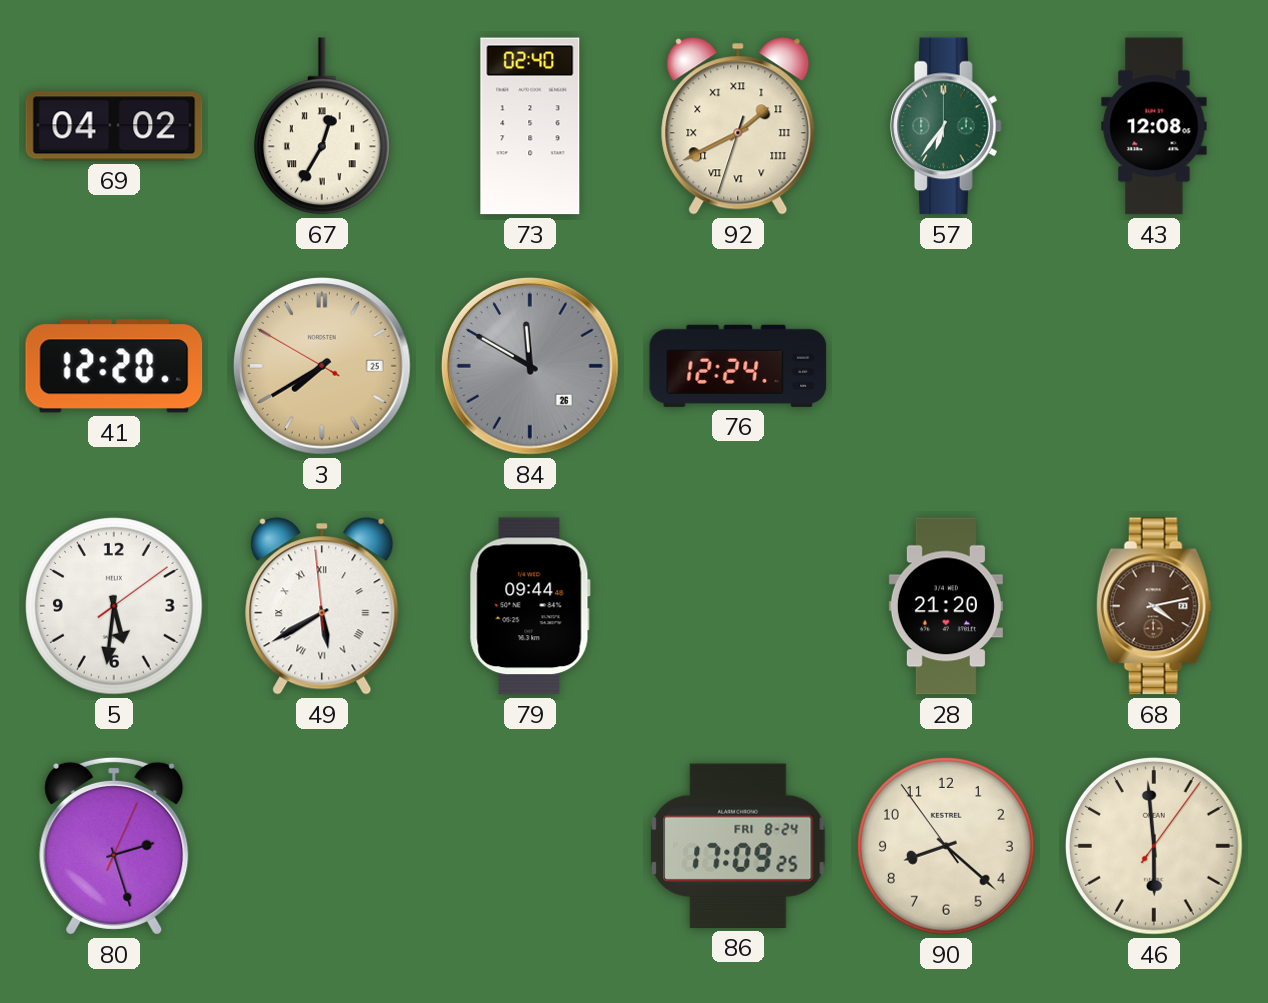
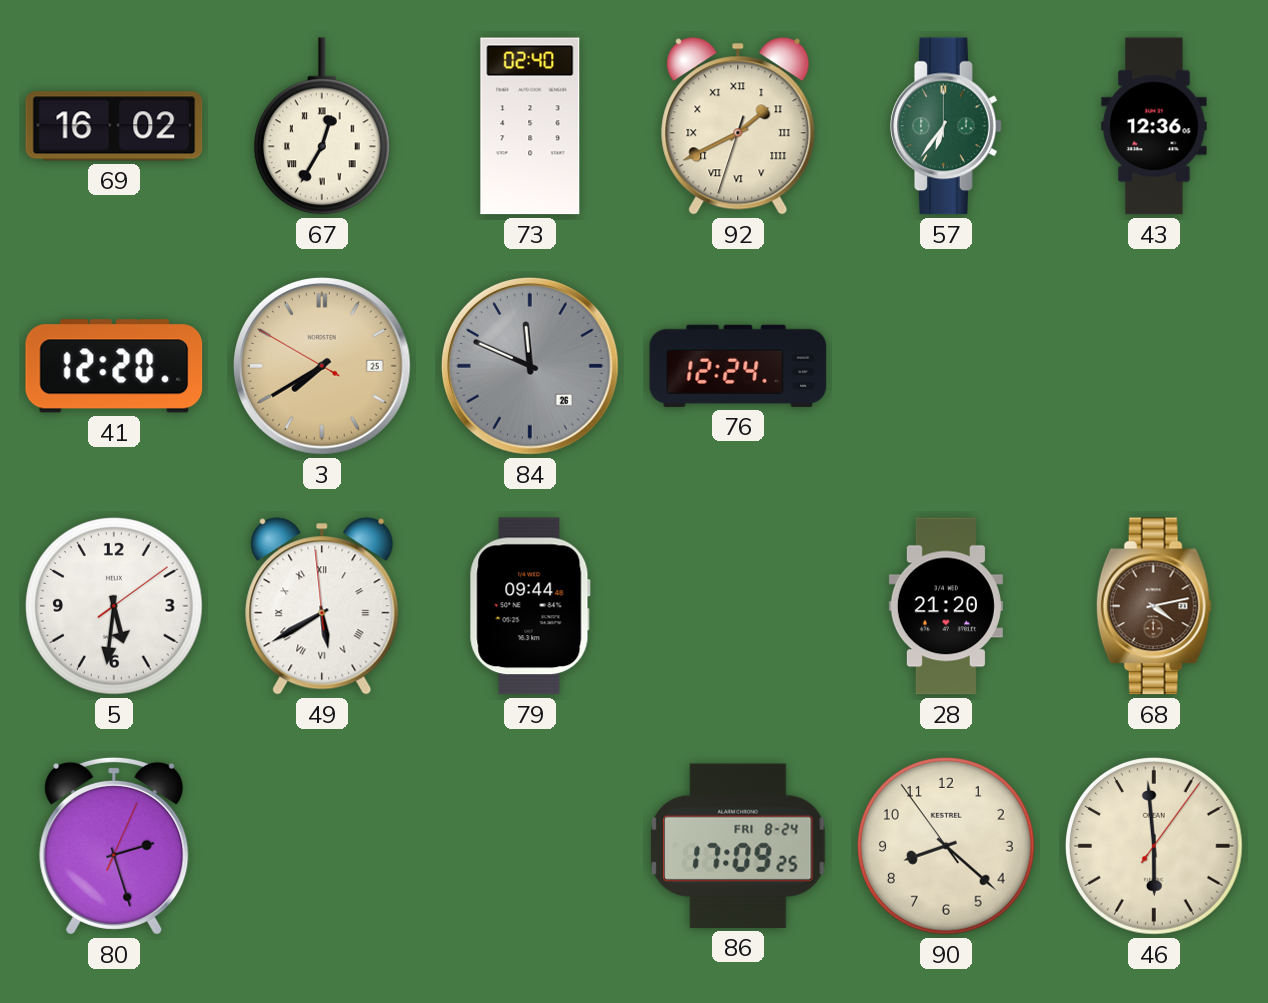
69: 04:02 -> 16:02
43: 12:08 -> 12:36
84: 11:50 -> 11:49
